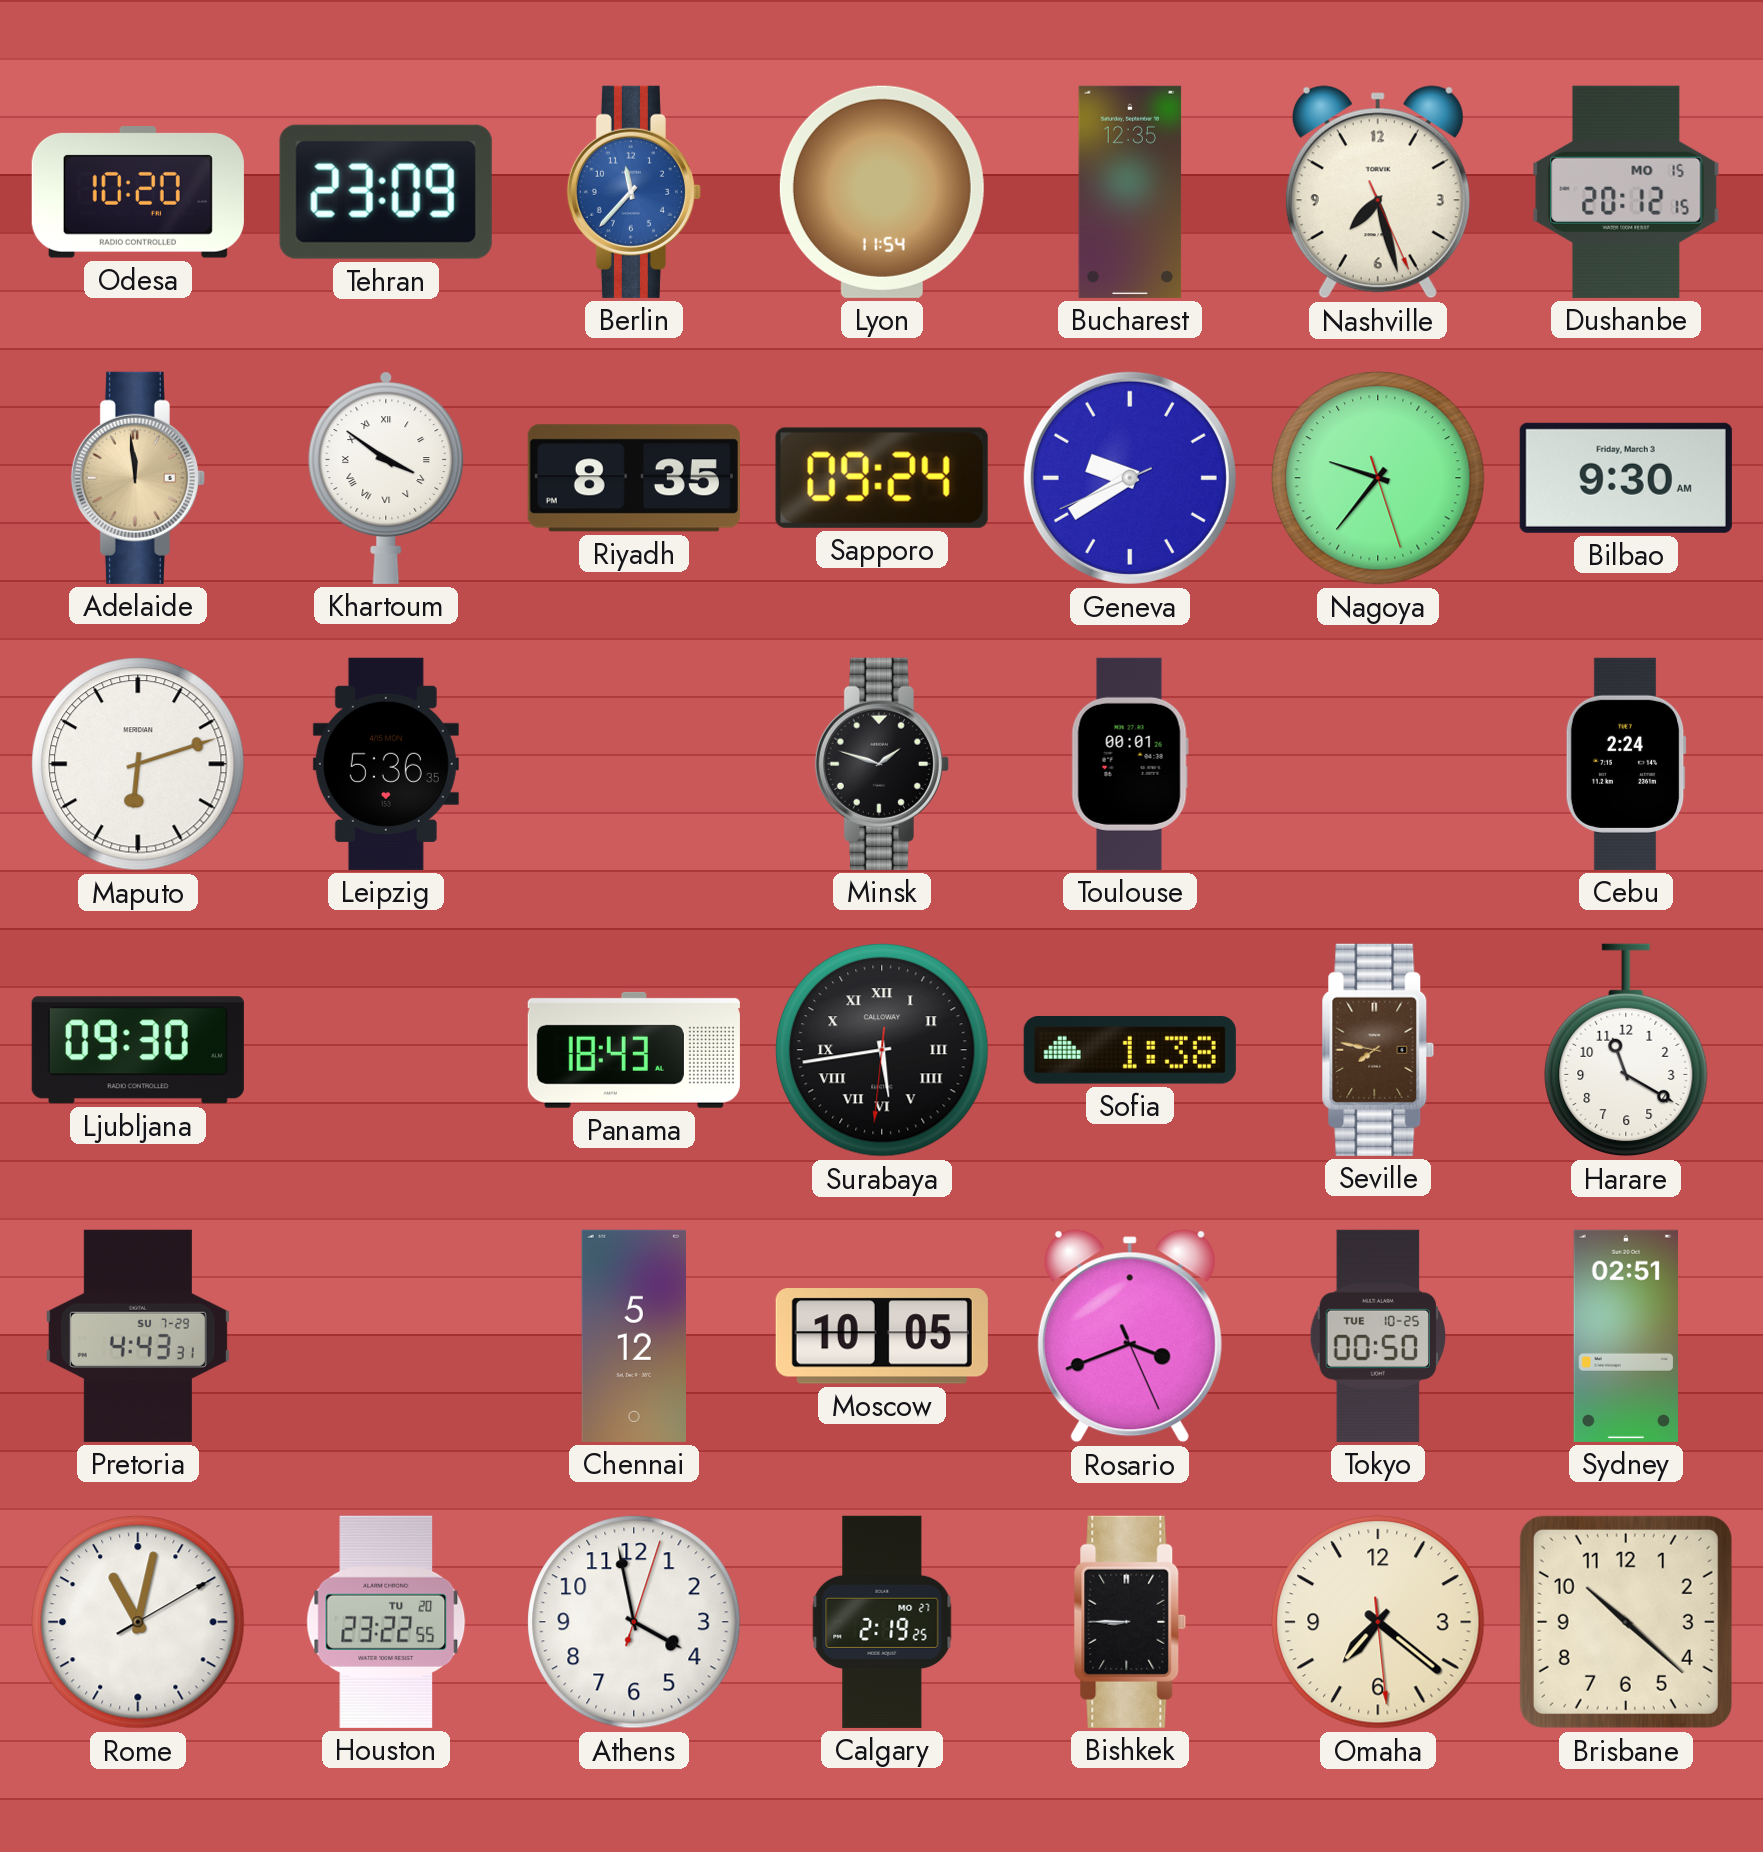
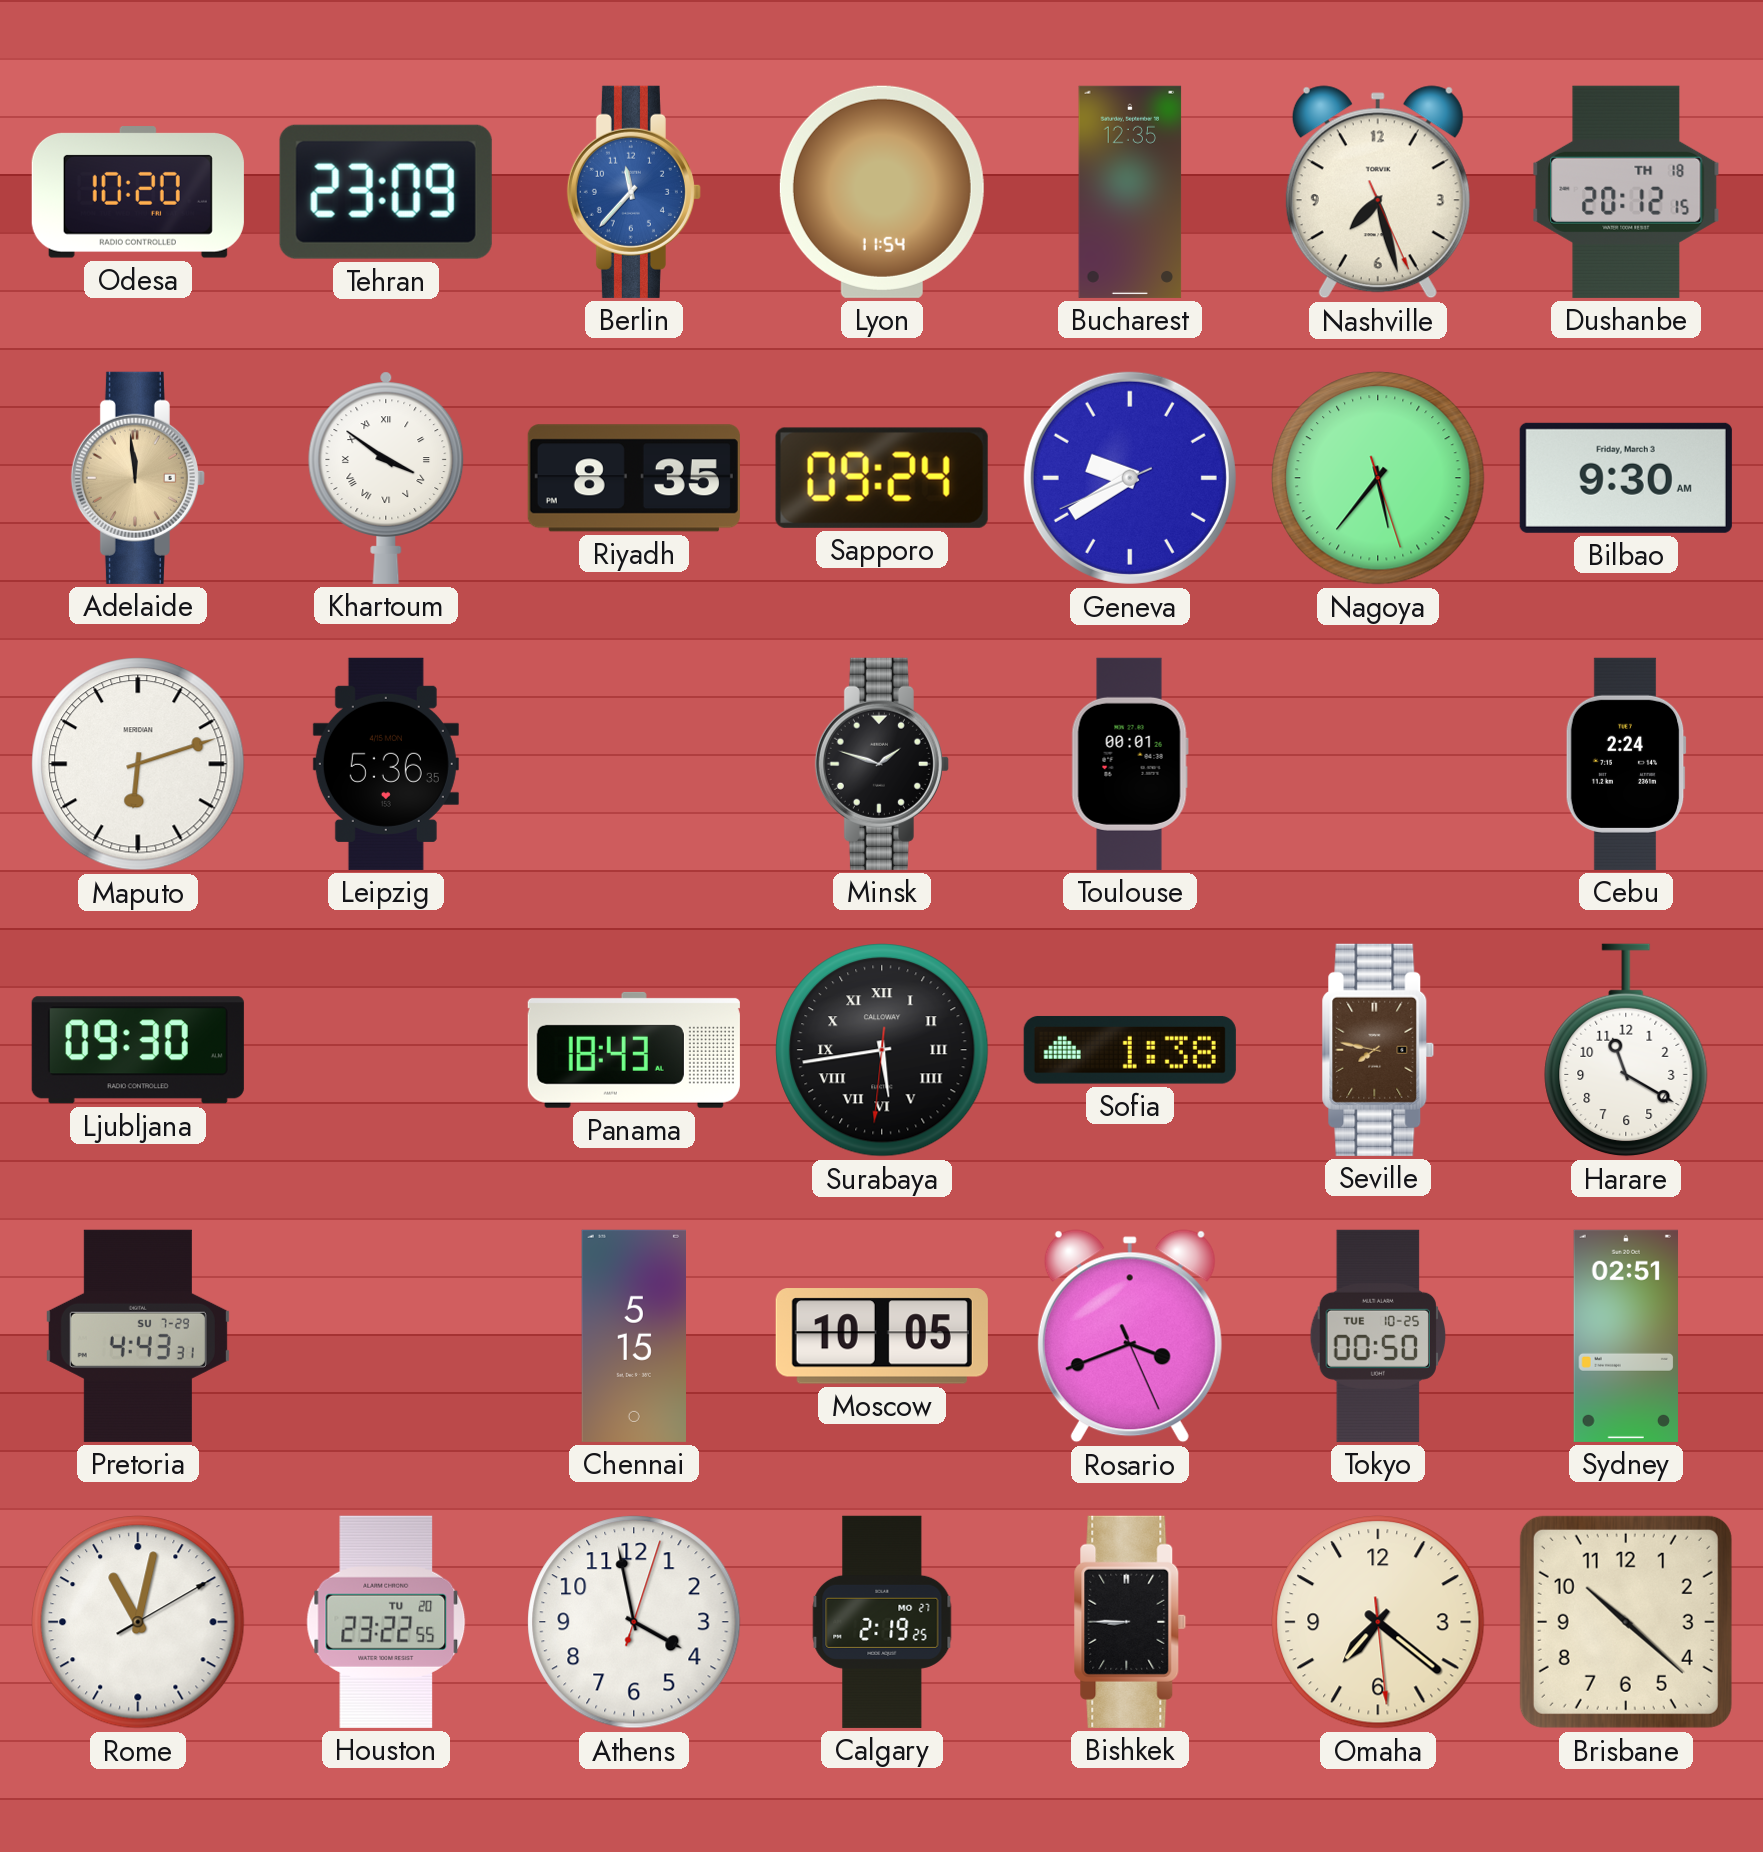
Dushanbe date: MO 15 -> TH 18
Nagoya: 9:36 -> 5:36
Chennai: 5:12 -> 5:15
